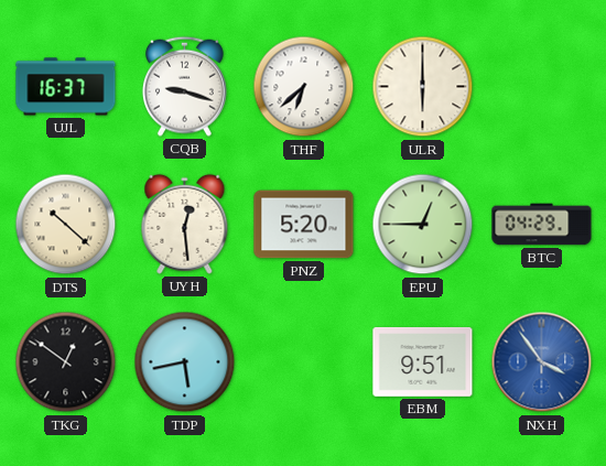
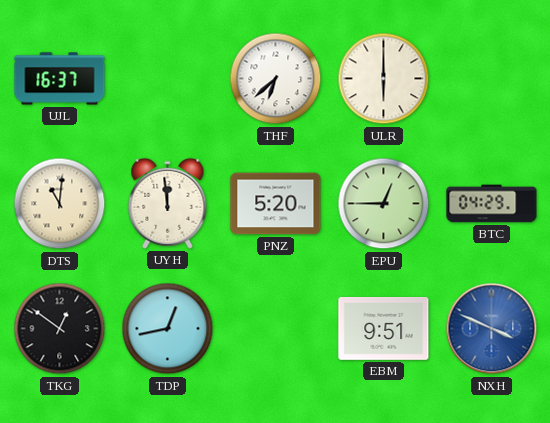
CQB: 9:18 -> none
DTS: 10:22 -> 11:01
UYH: 12:29 -> 11:59
TDP: 5:43 -> 12:43
NXH: 3:54 -> 3:49
